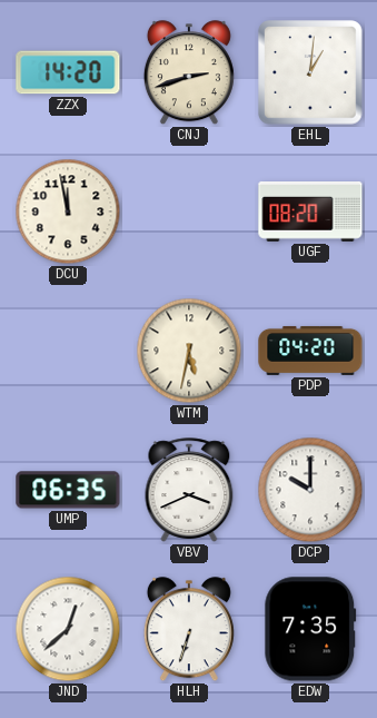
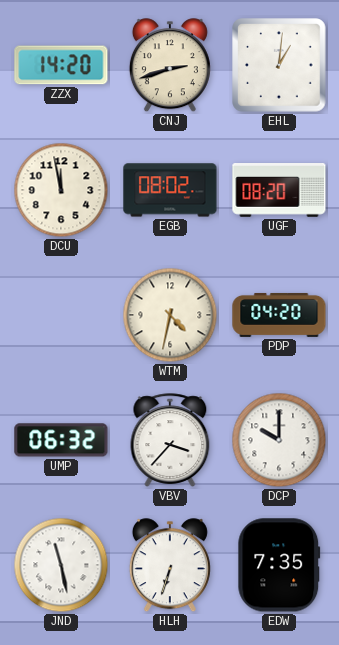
EGB: none -> 08:02
WTM: 5:32 -> 4:32
UMP: 06:35 -> 06:32
VBV: 3:41 -> 3:37
JND: 12:38 -> 11:28
